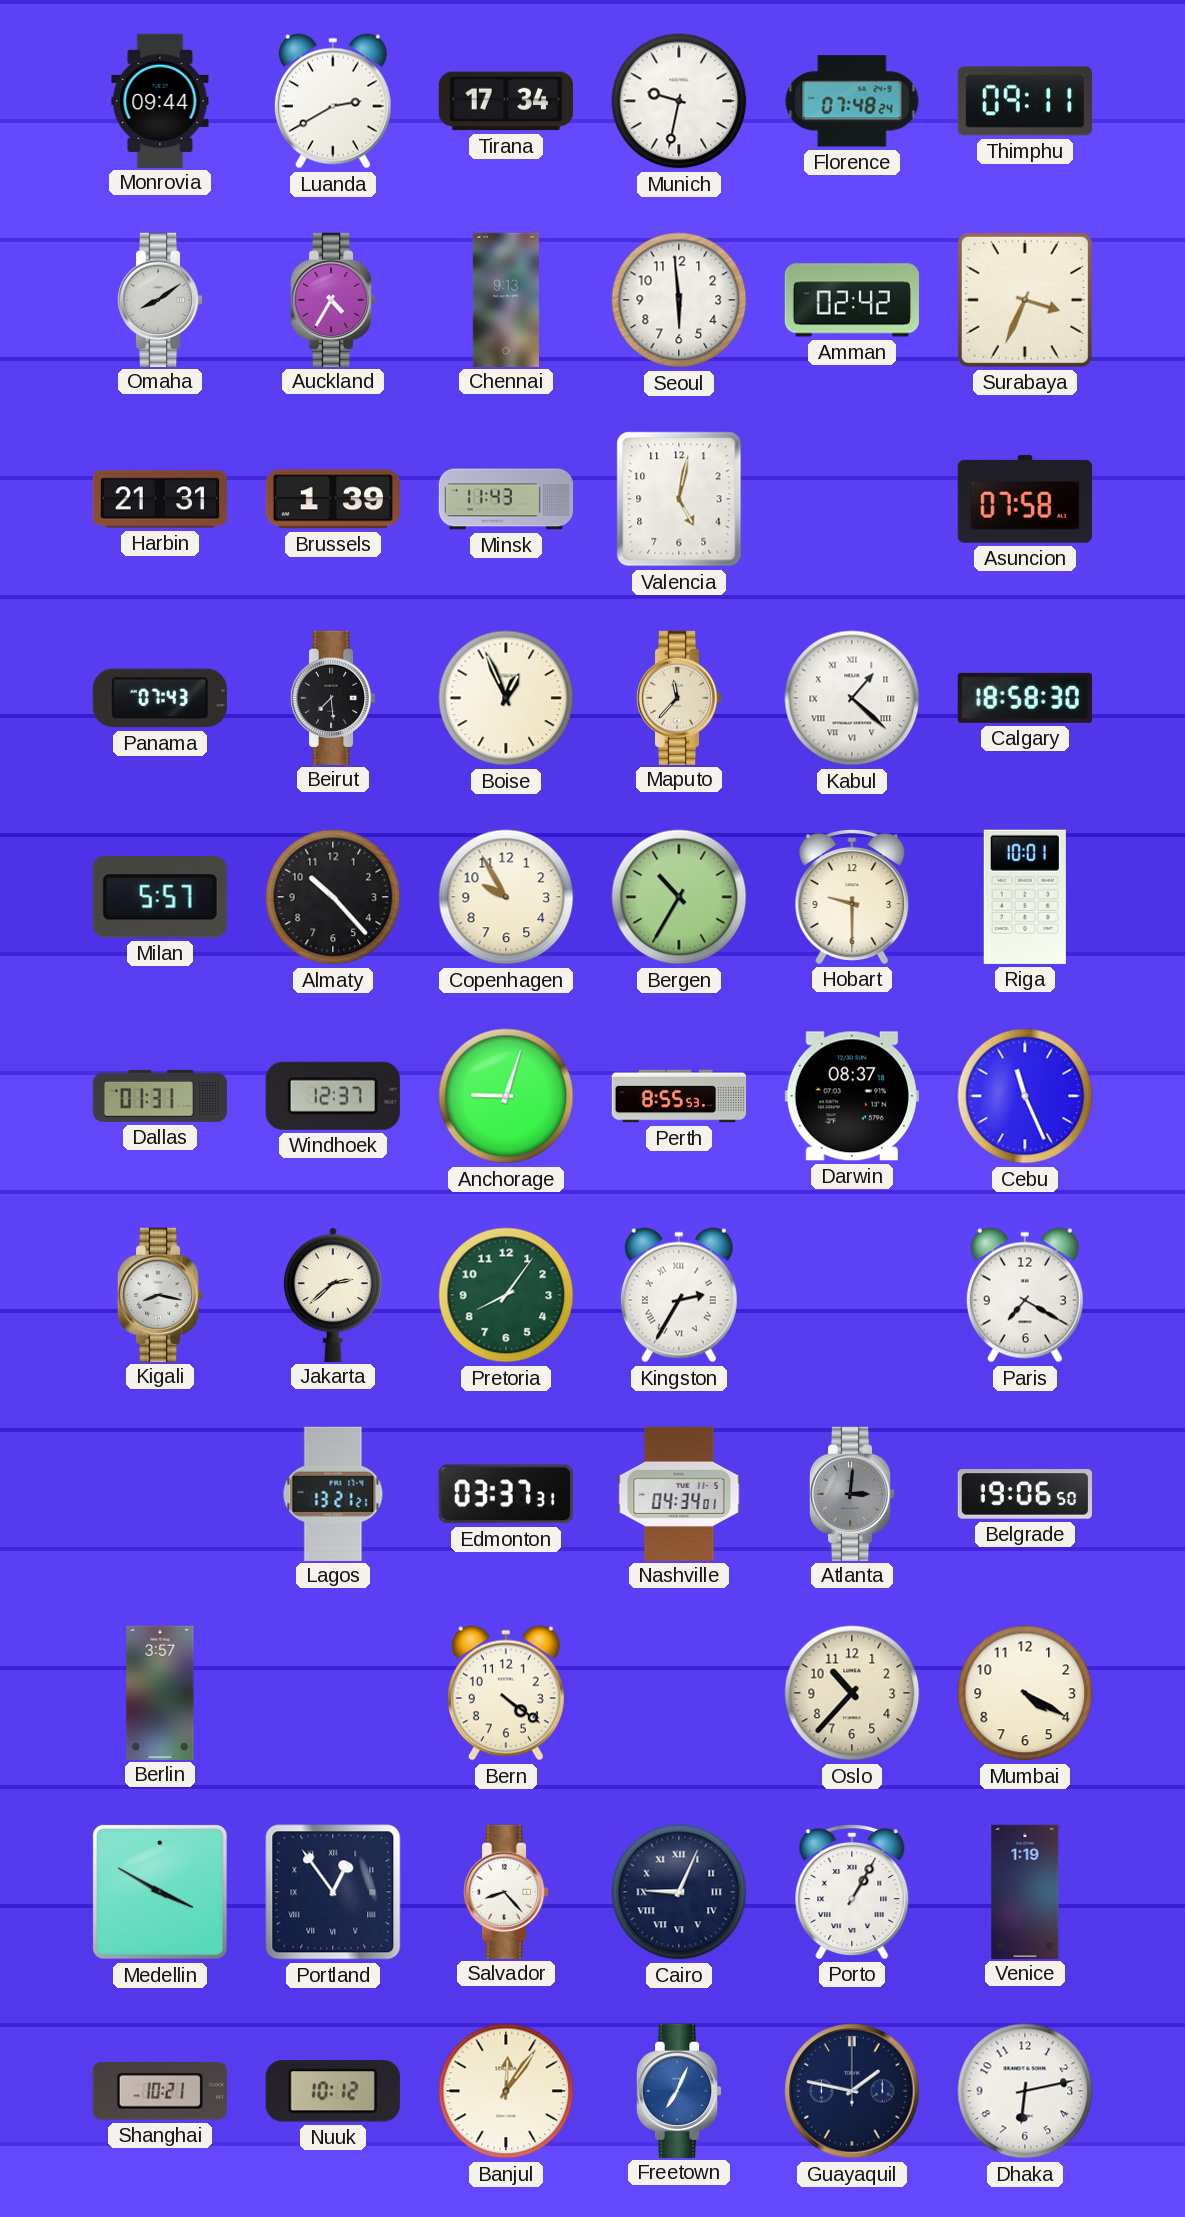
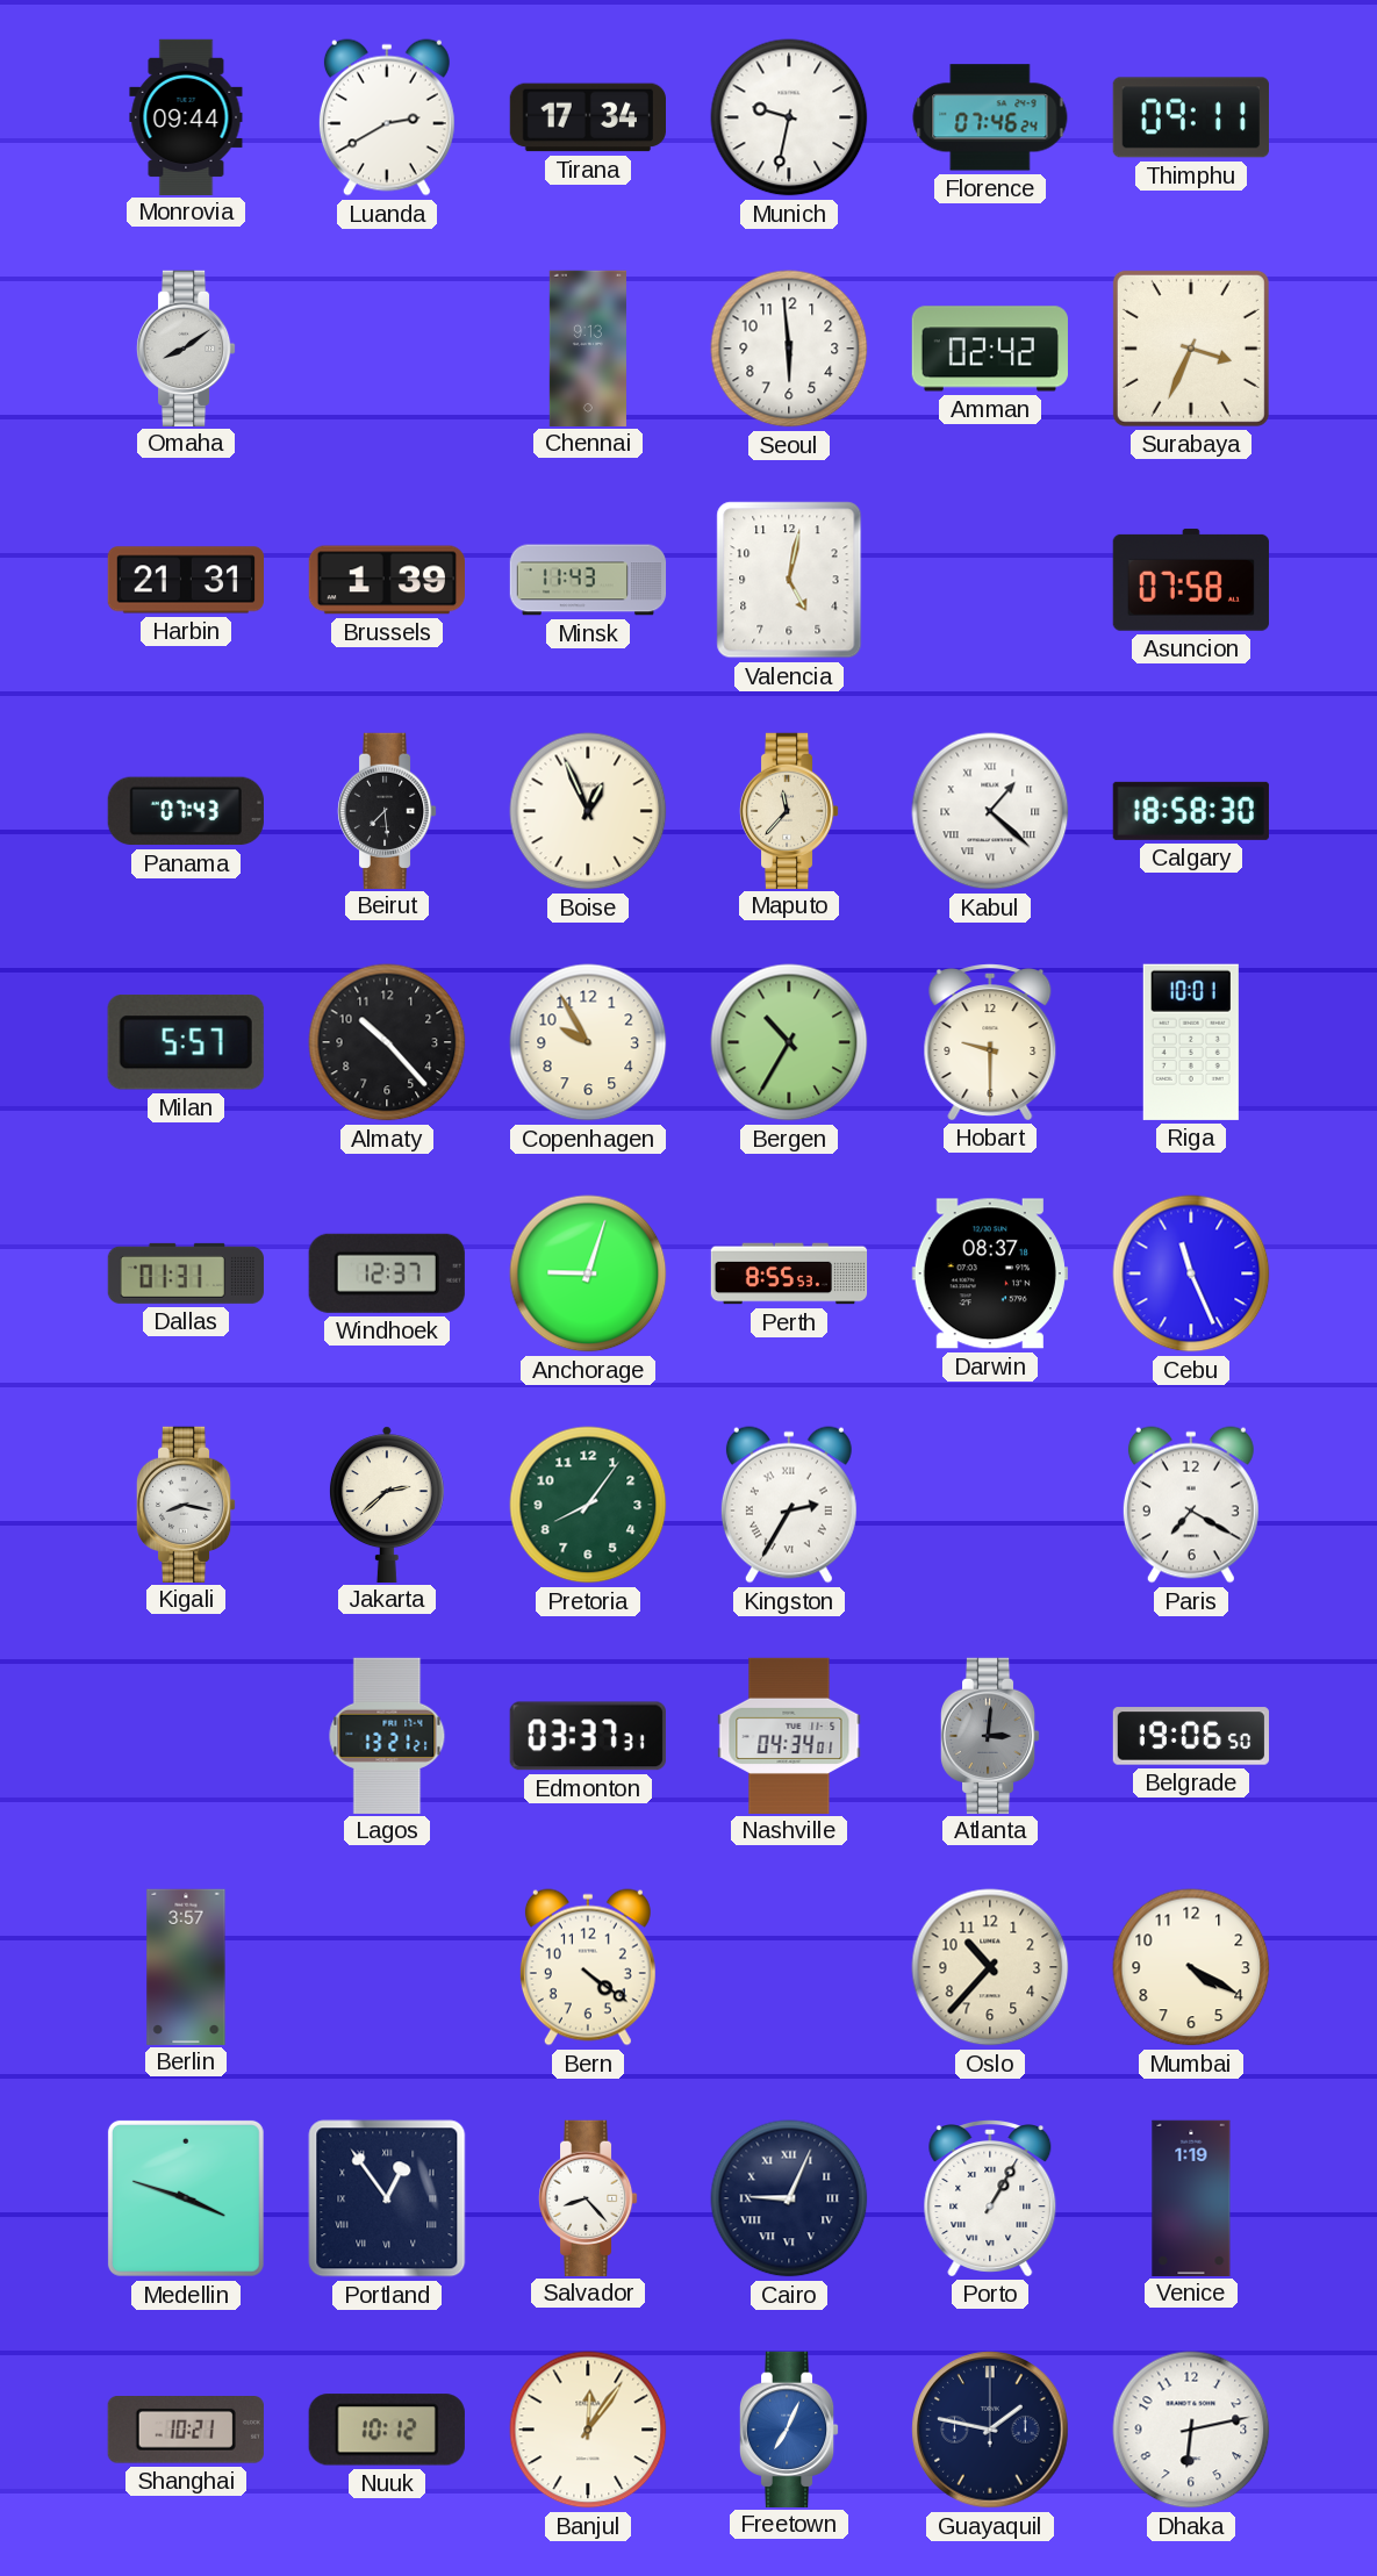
Florence: 07:48 -> 07:46
Auckland: 4:35 -> none
Medellin: 3:50 -> 3:48
